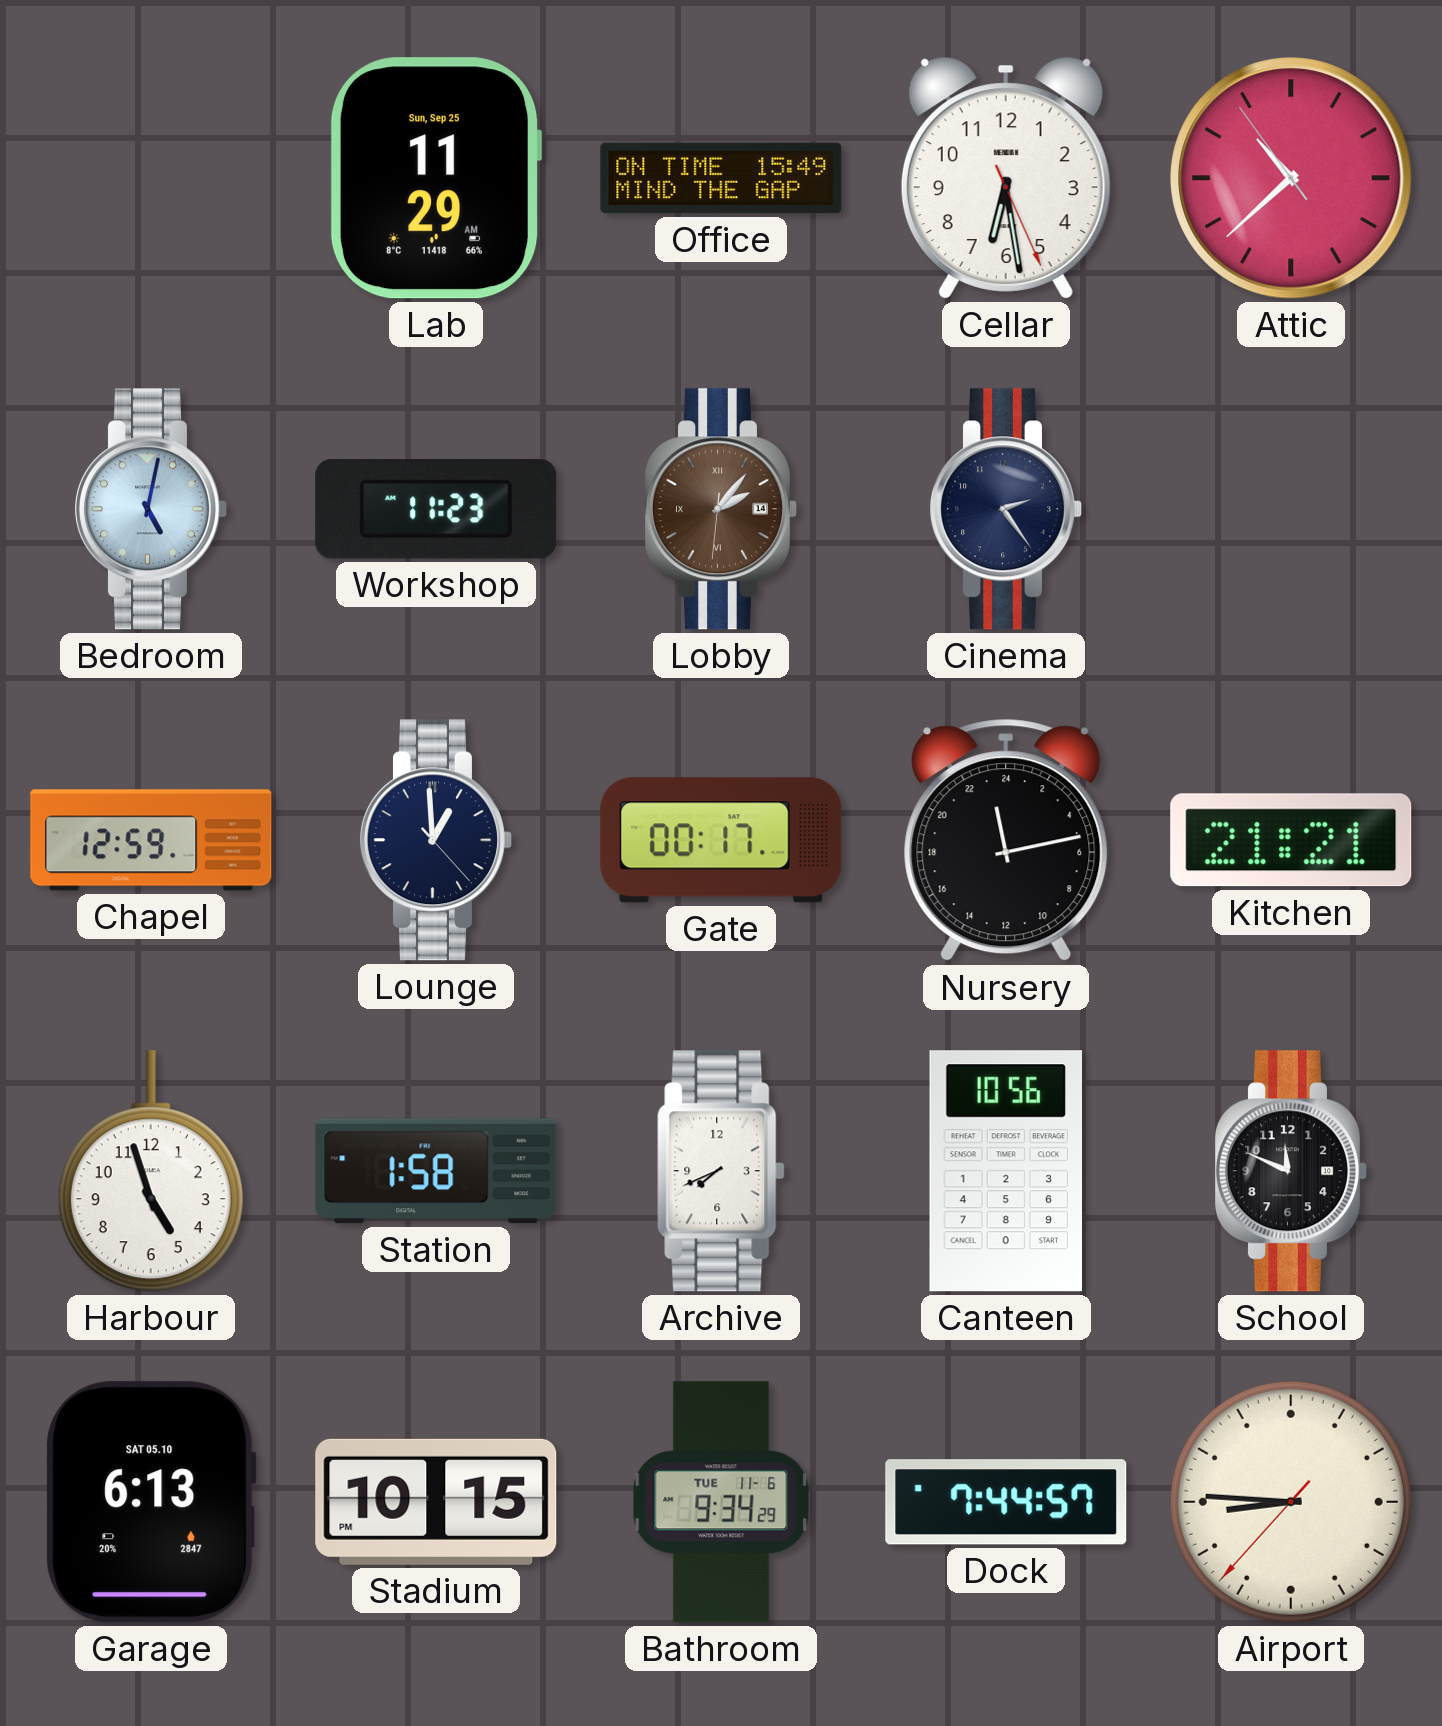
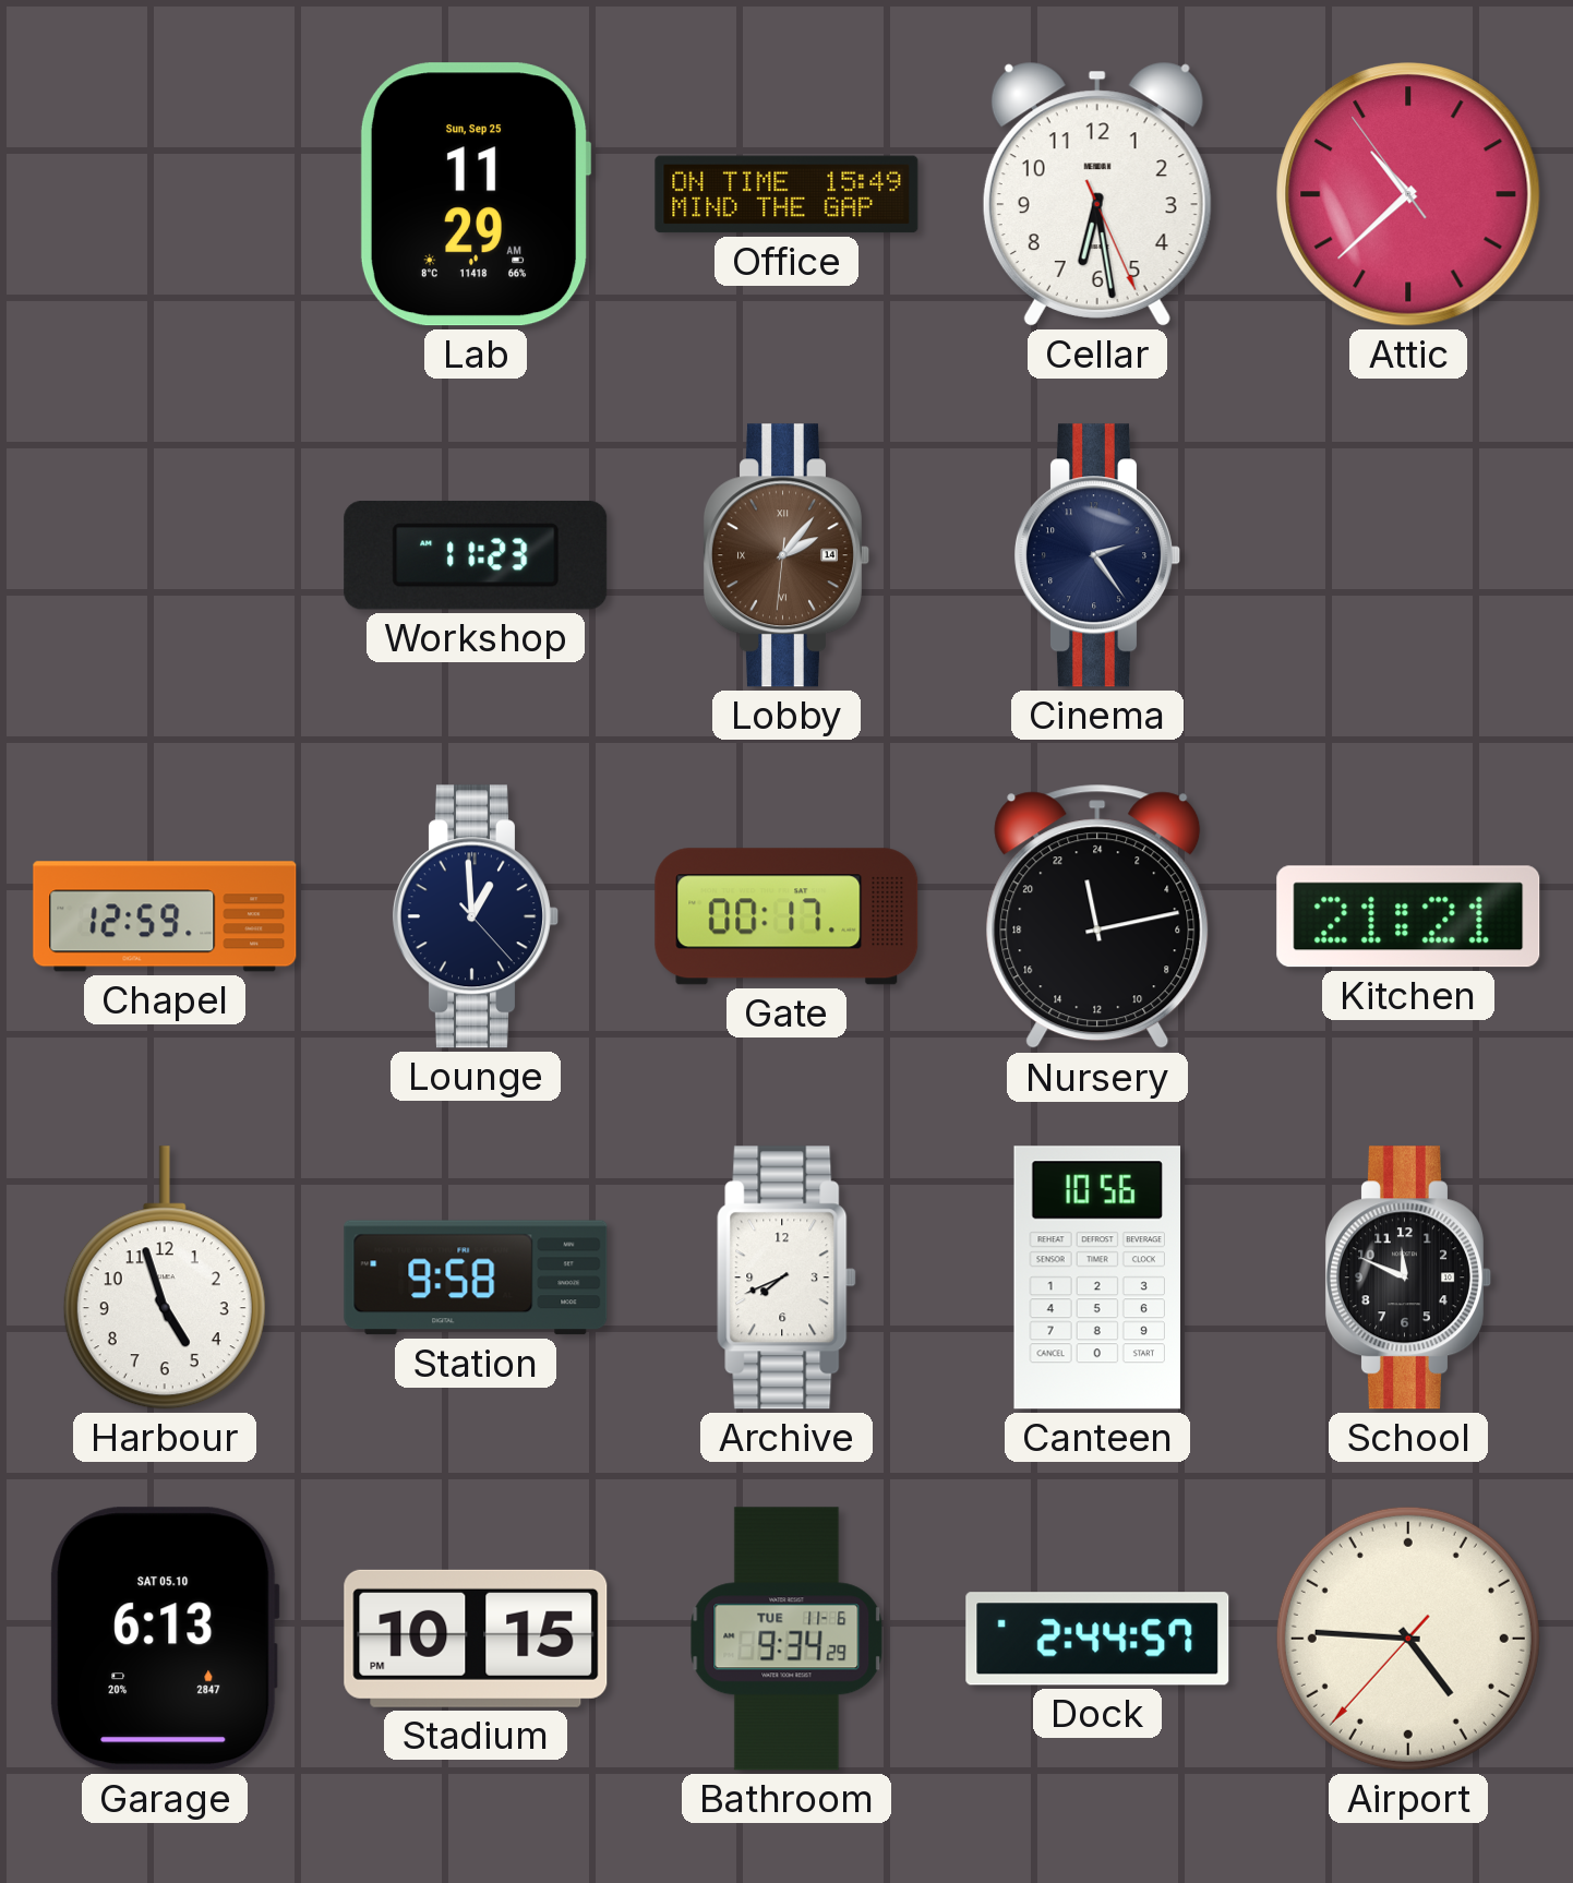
Bedroom: 5:02 -> none
Station: 1:58 -> 9:58
Dock: 7:44 -> 2:44
Airport: 8:45 -> 4:45
